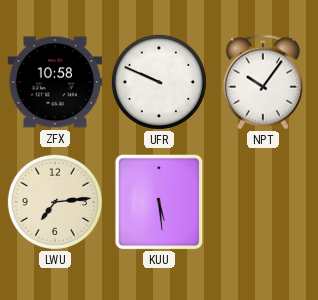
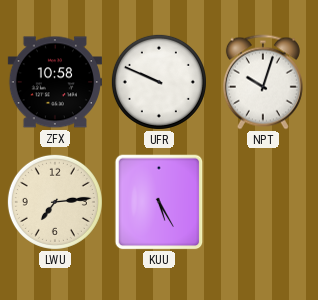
NPT: 10:06 -> 10:03
KUU: 5:29 -> 5:25
